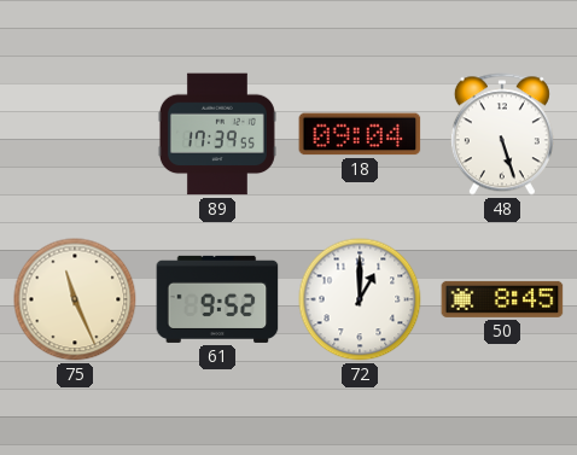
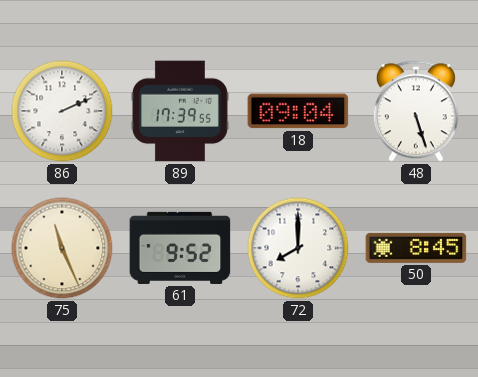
86: none -> 2:11
72: 1:00 -> 8:00
